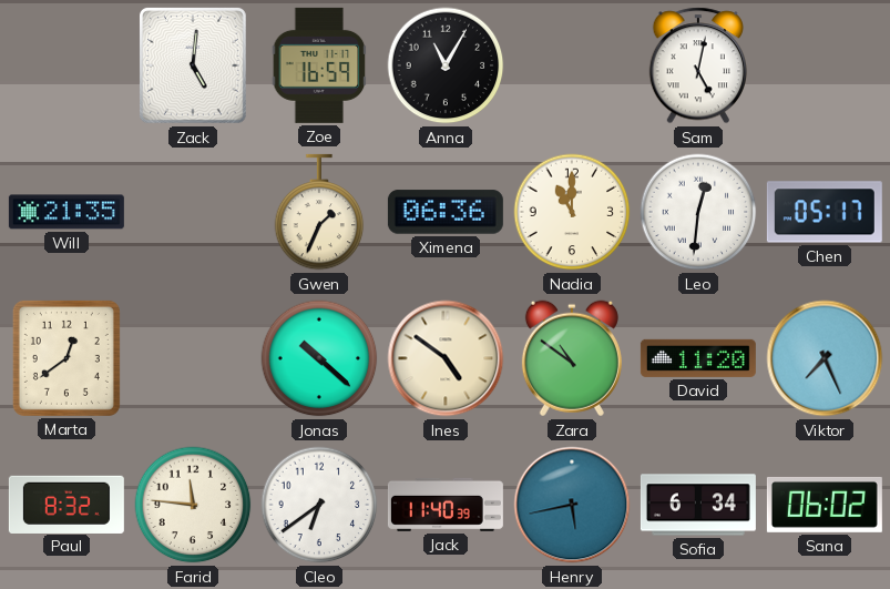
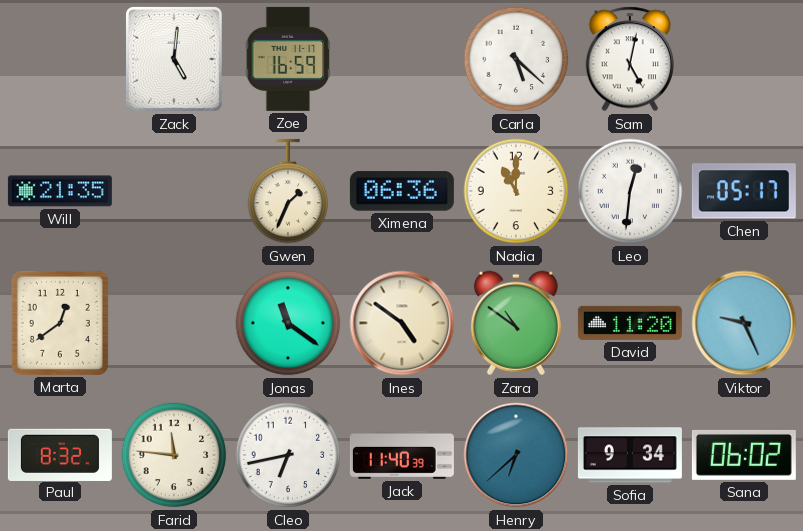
Anna: 11:05 -> none
Carla: none -> 5:22
Jonas: 10:22 -> 11:21
Viktor: 7:26 -> 9:26
Cleo: 6:39 -> 6:43
Henry: 5:43 -> 6:38
Sofia: 6:34 -> 9:34
